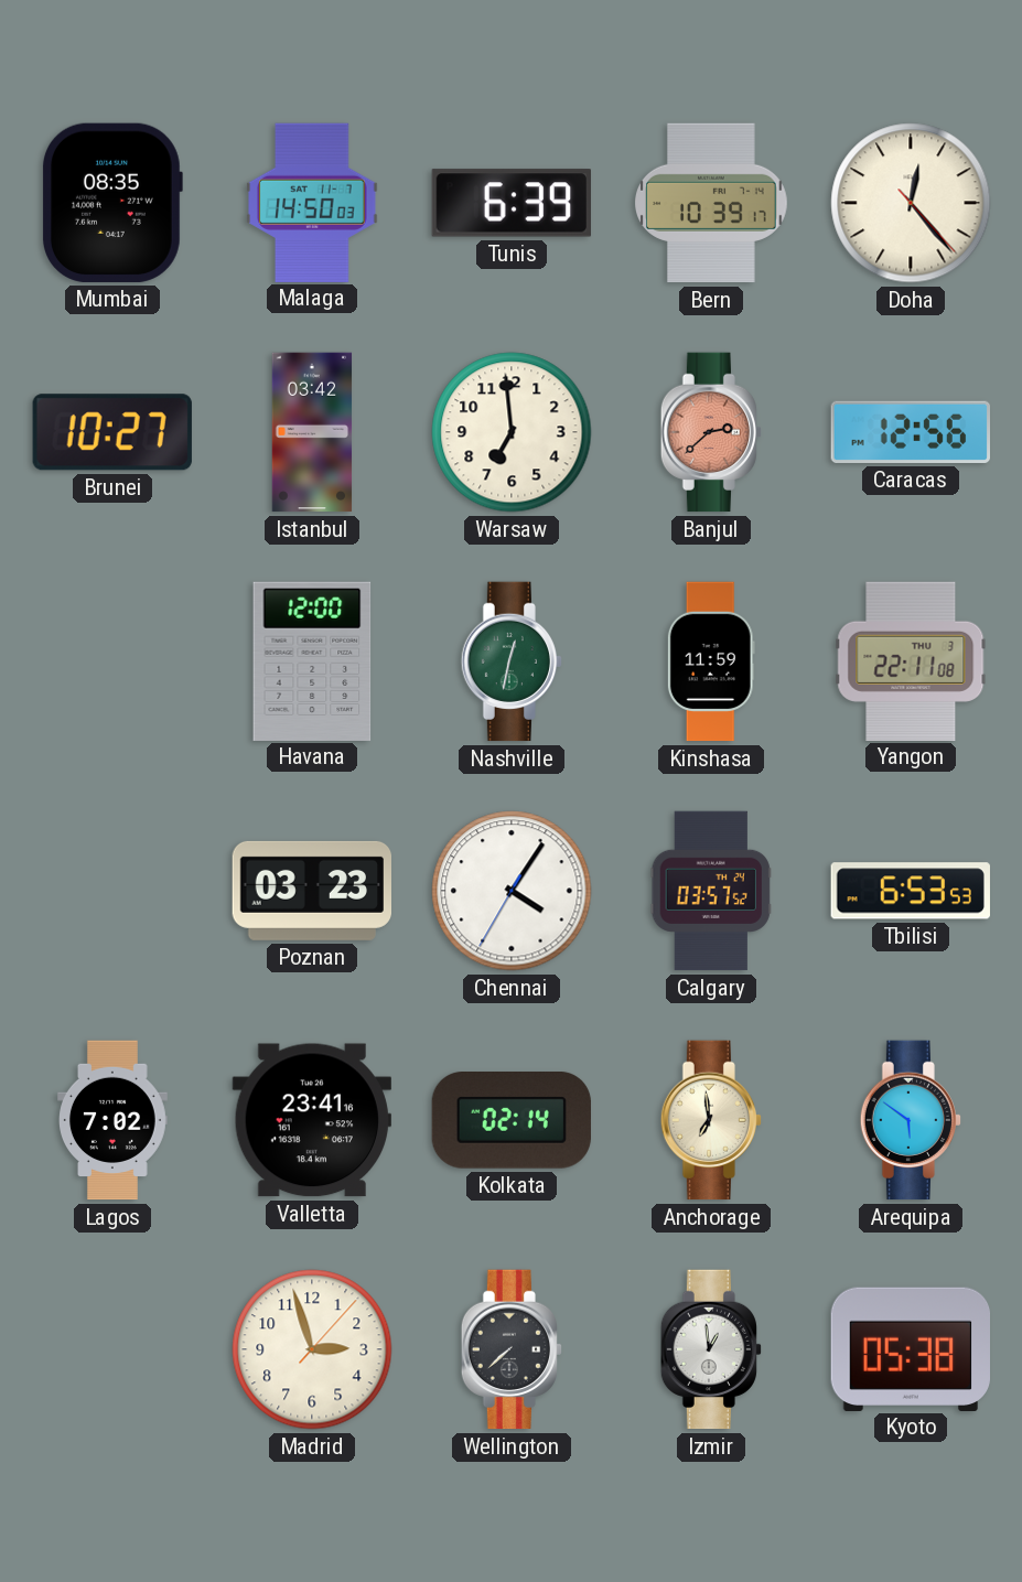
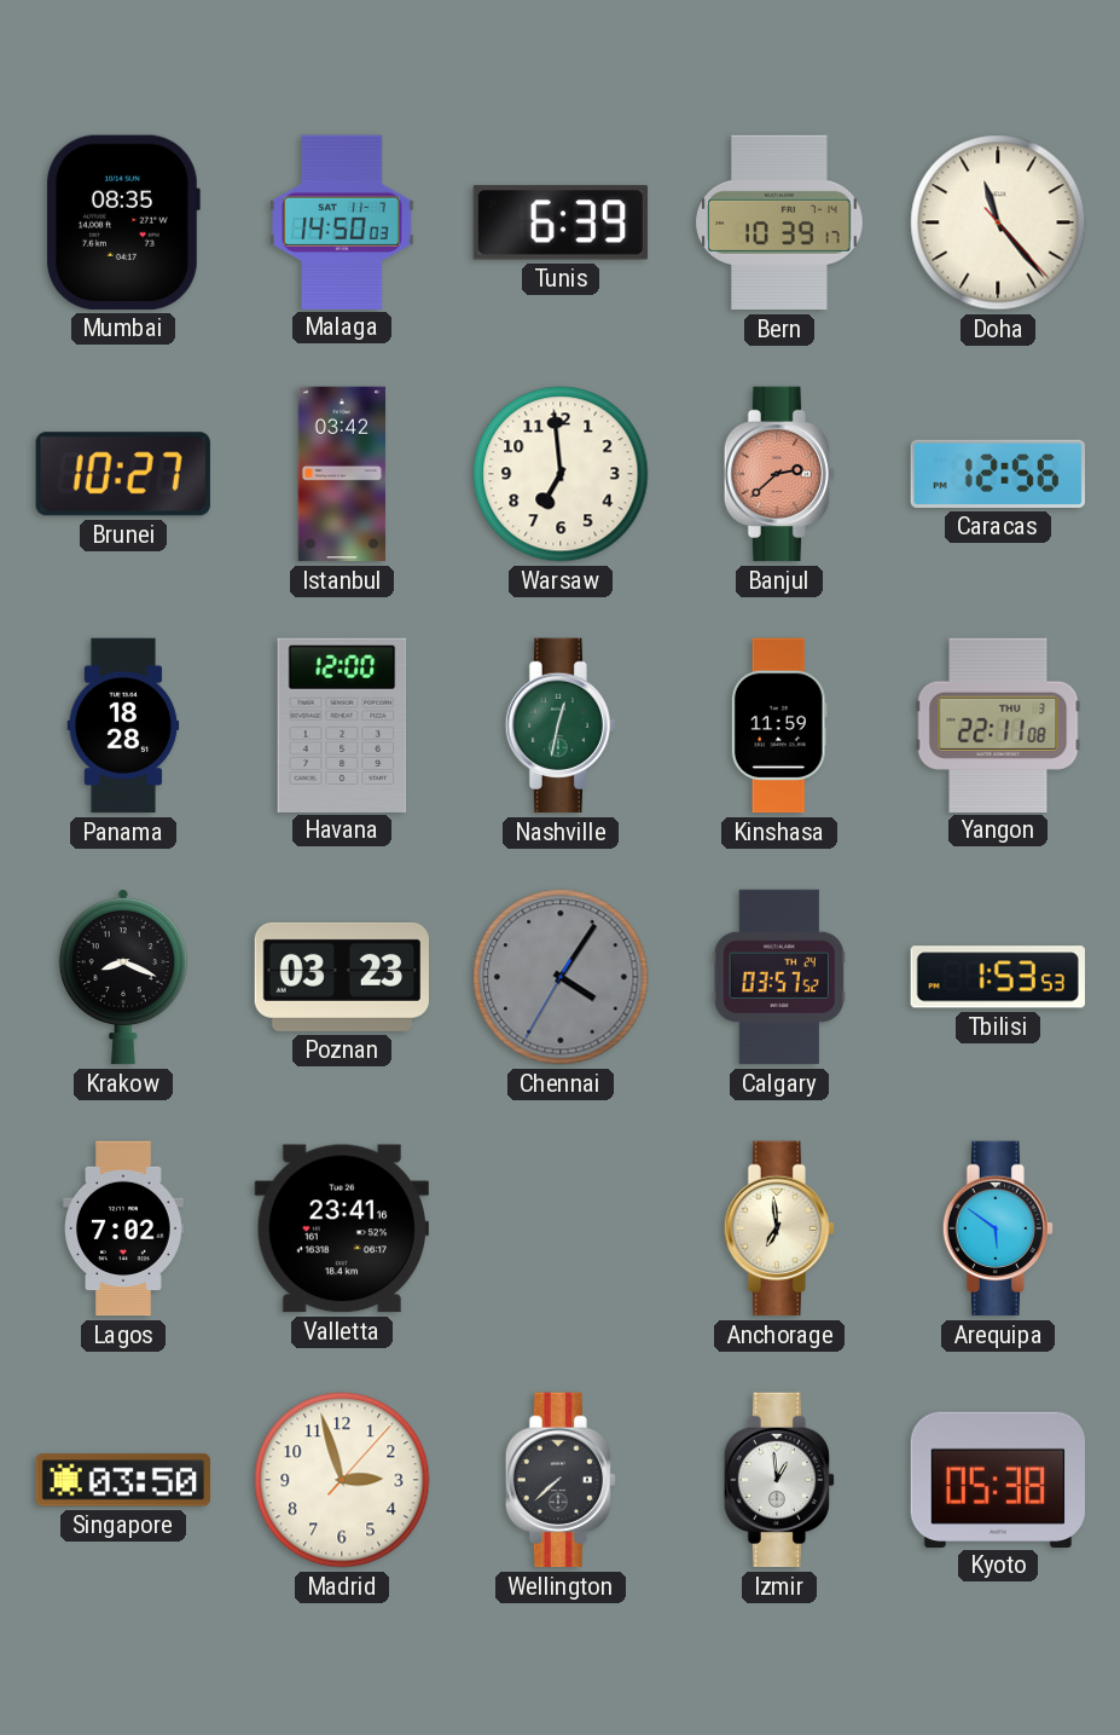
Doha: 12:23 -> 11:23
Panama: none -> 18:28
Krakow: none -> 8:19
Chennai dial: white -> grey
Tbilisi: 6:53 -> 1:53
Kolkata: 02:14 -> none
Singapore: none -> 03:50
